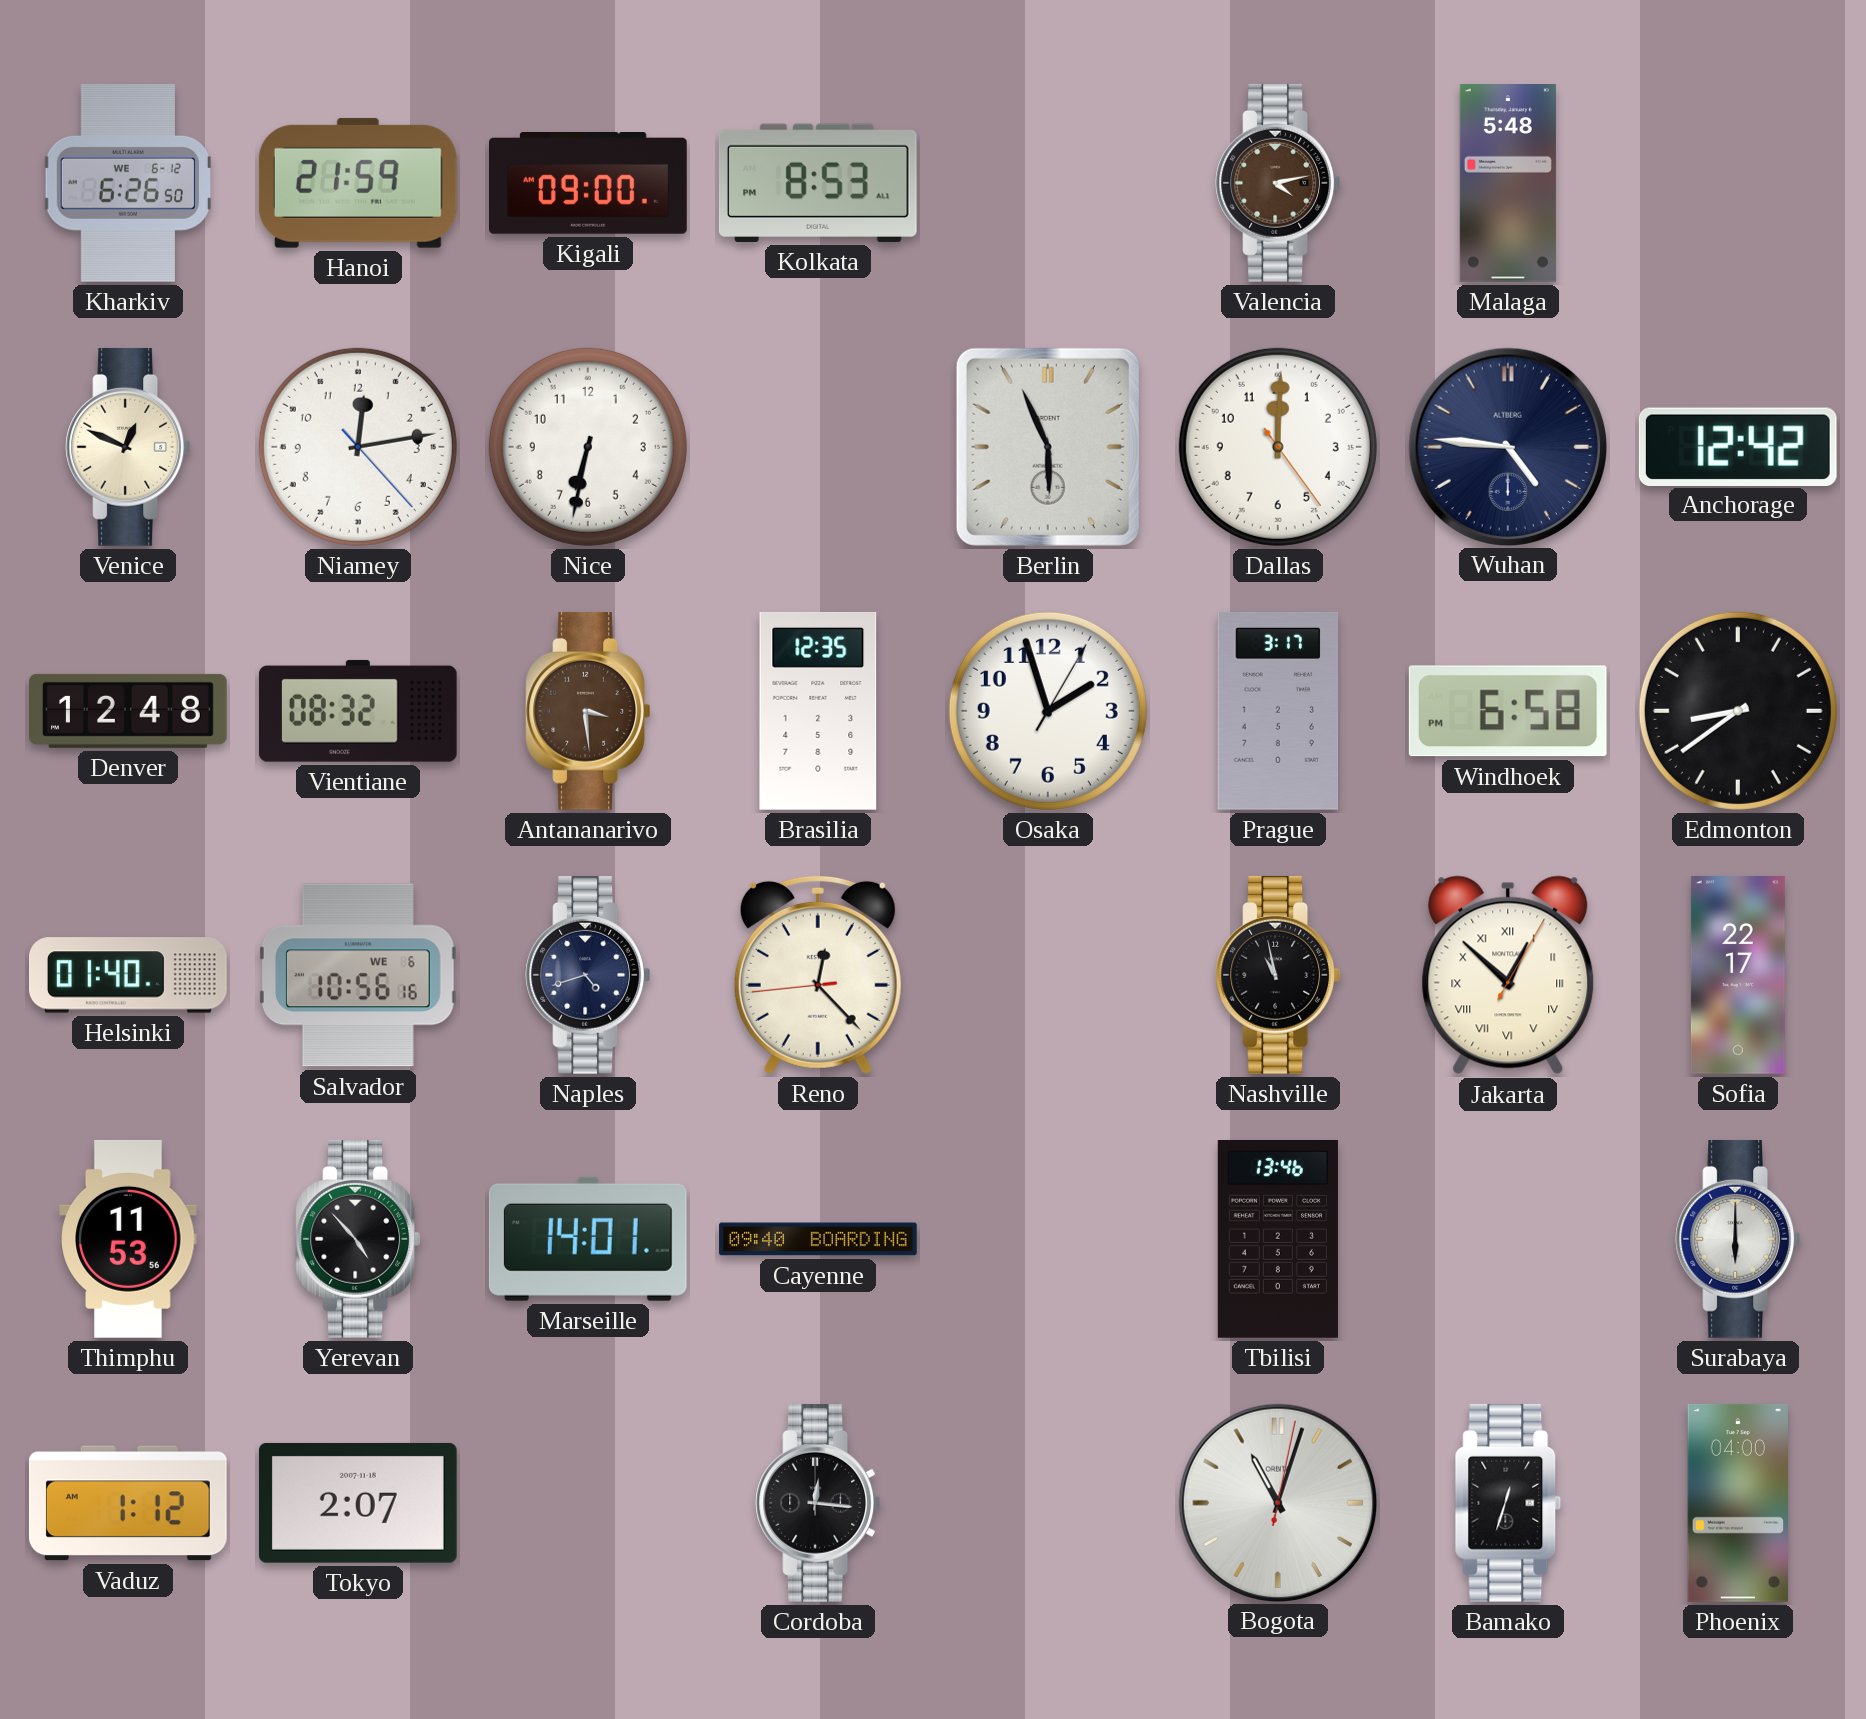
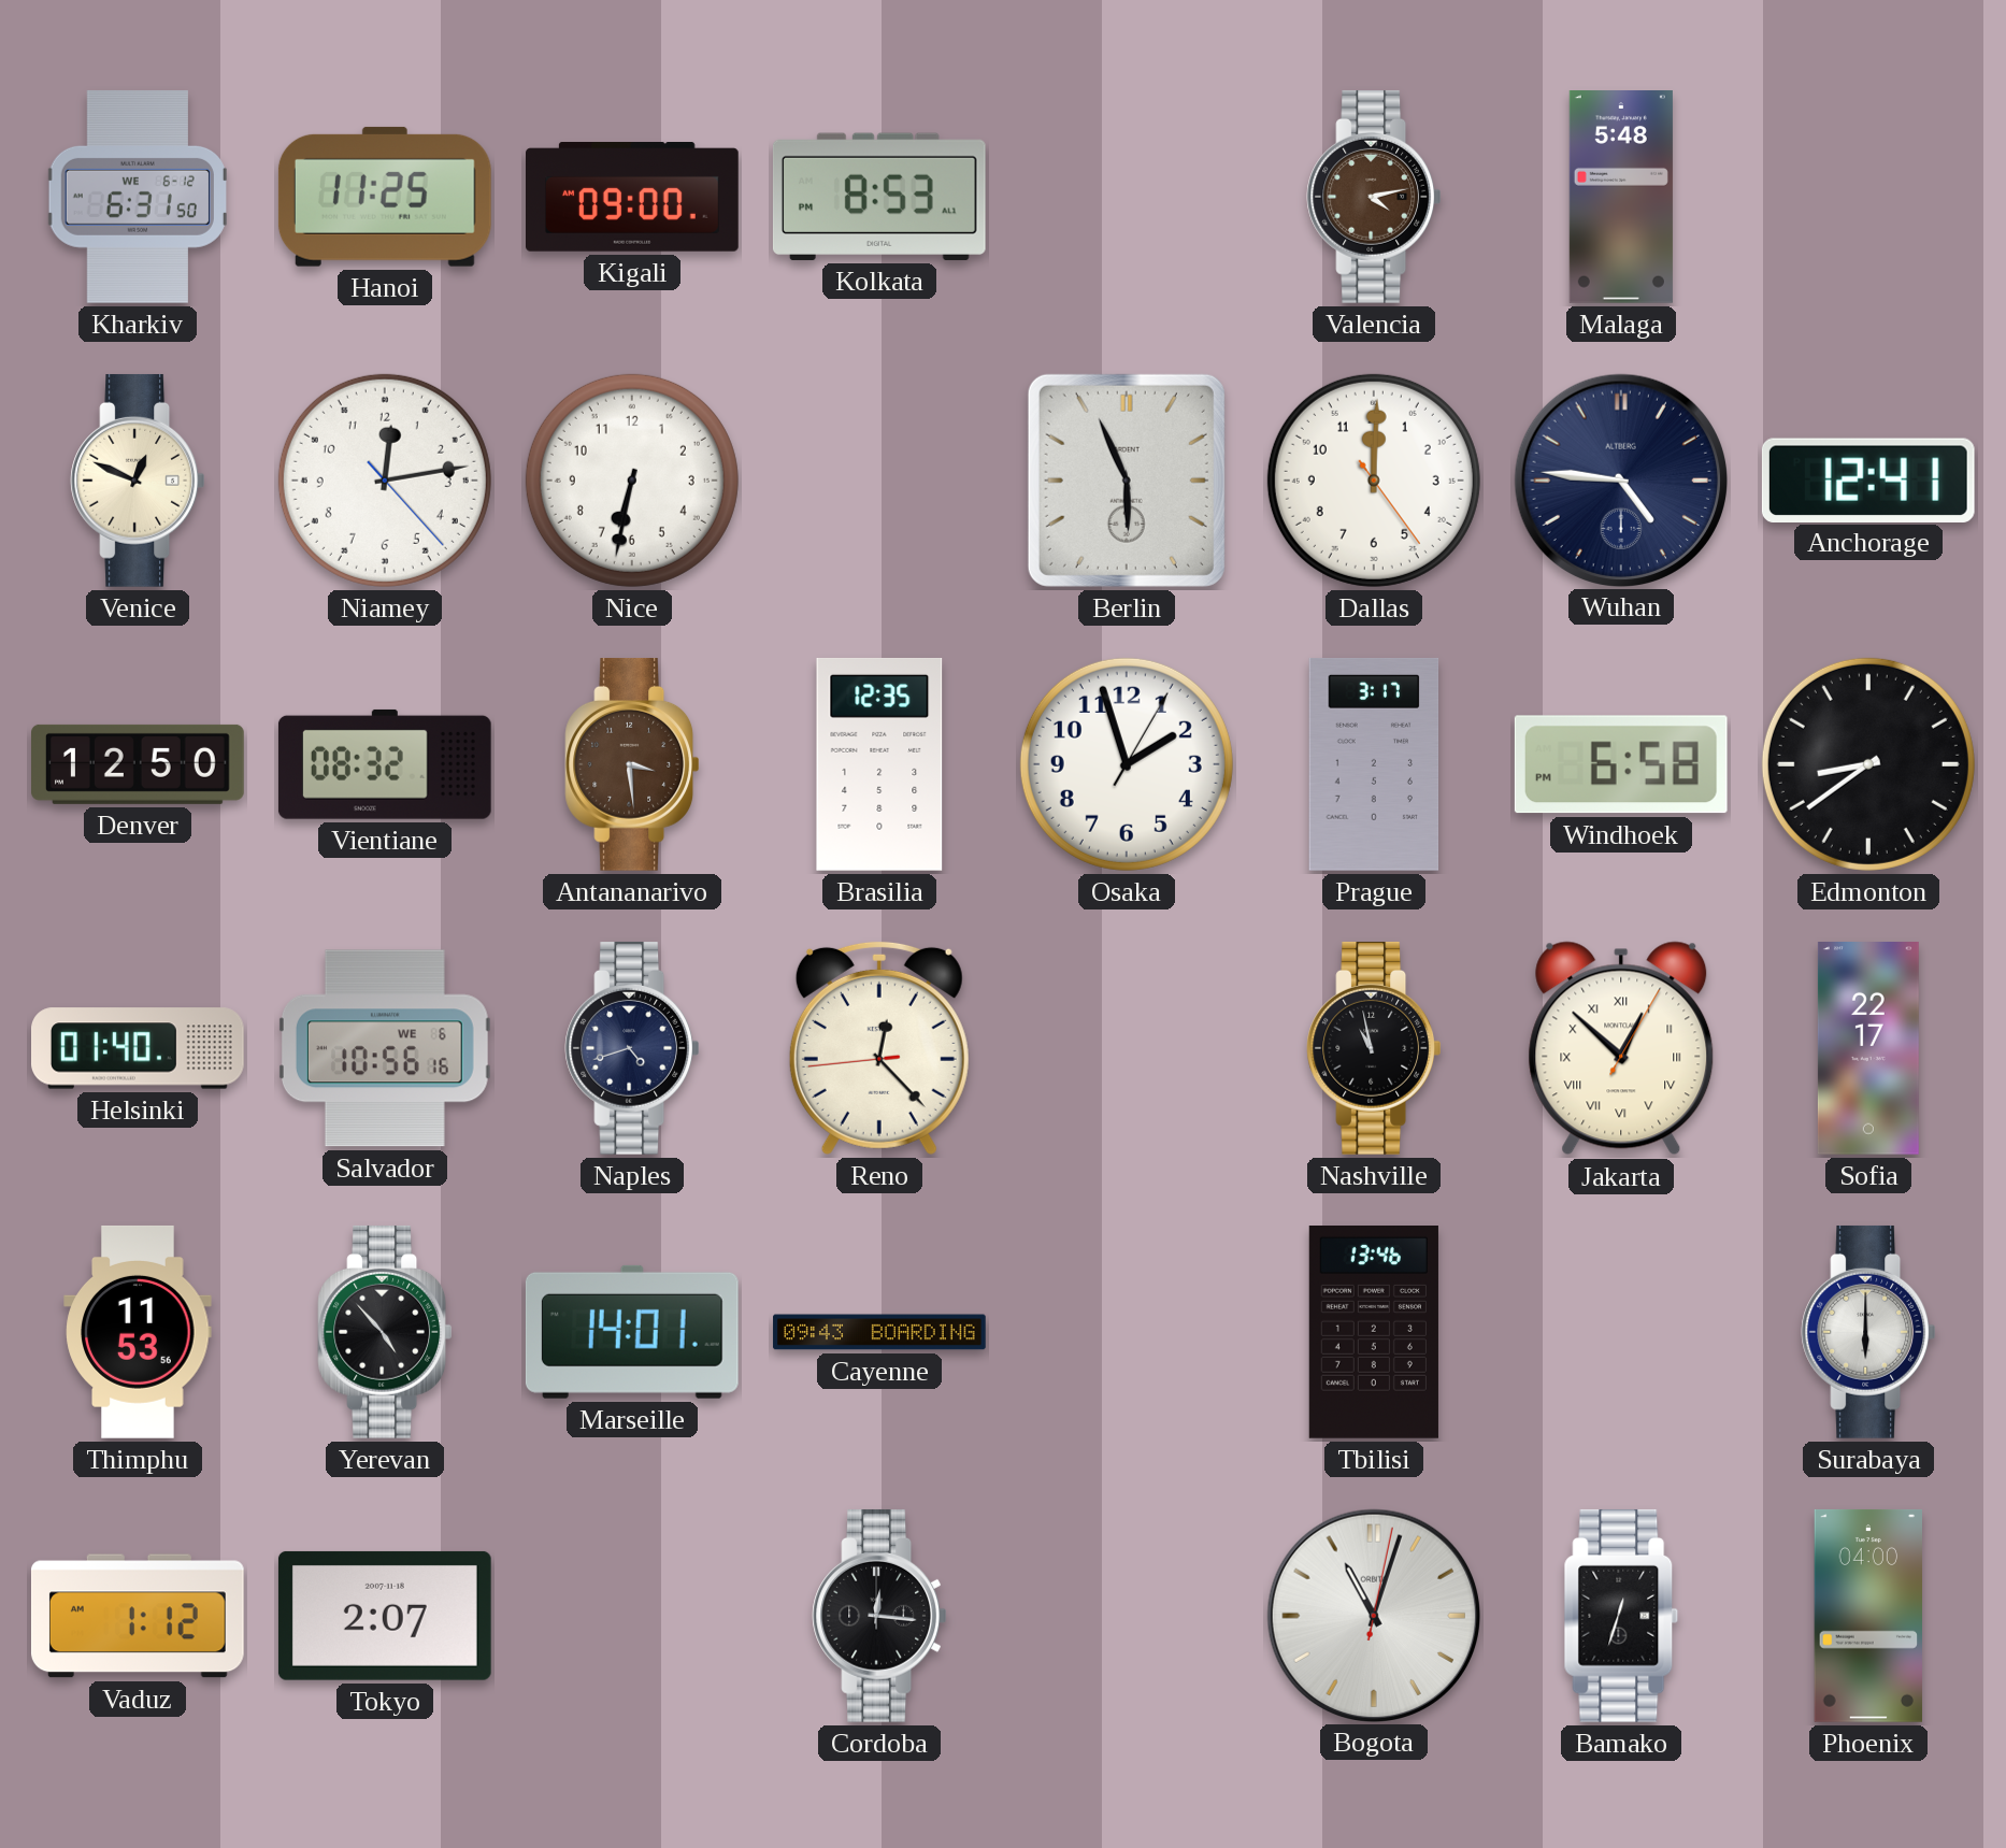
Kharkiv: 6:26 -> 6:31
Hanoi: 21:59 -> 11:25
Anchorage: 12:42 -> 12:41
Denver: 12:48 -> 12:50
Cayenne: 09:40 -> 09:43
